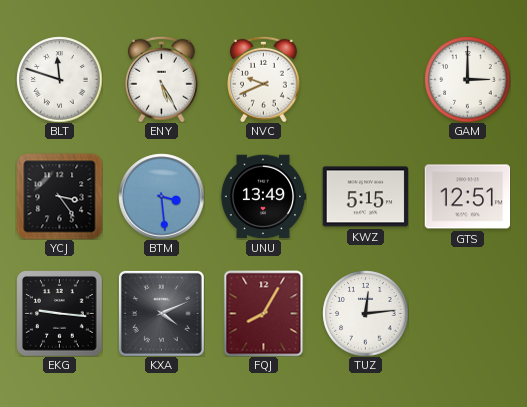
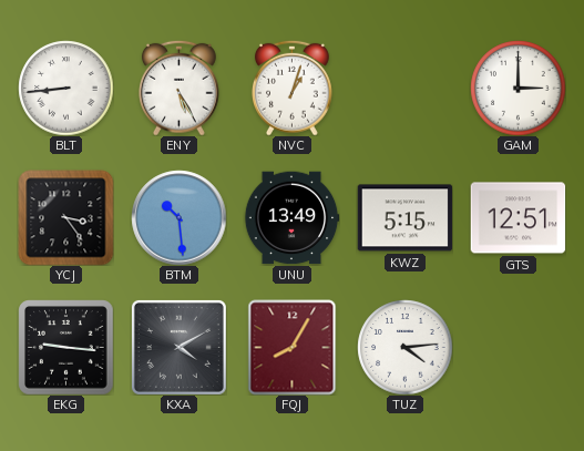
BLT: 11:48 -> 8:44
NVC: 9:41 -> 1:03
BTM: 3:29 -> 10:29
KXA: 4:11 -> 4:10
TUZ: 12:14 -> 4:14
